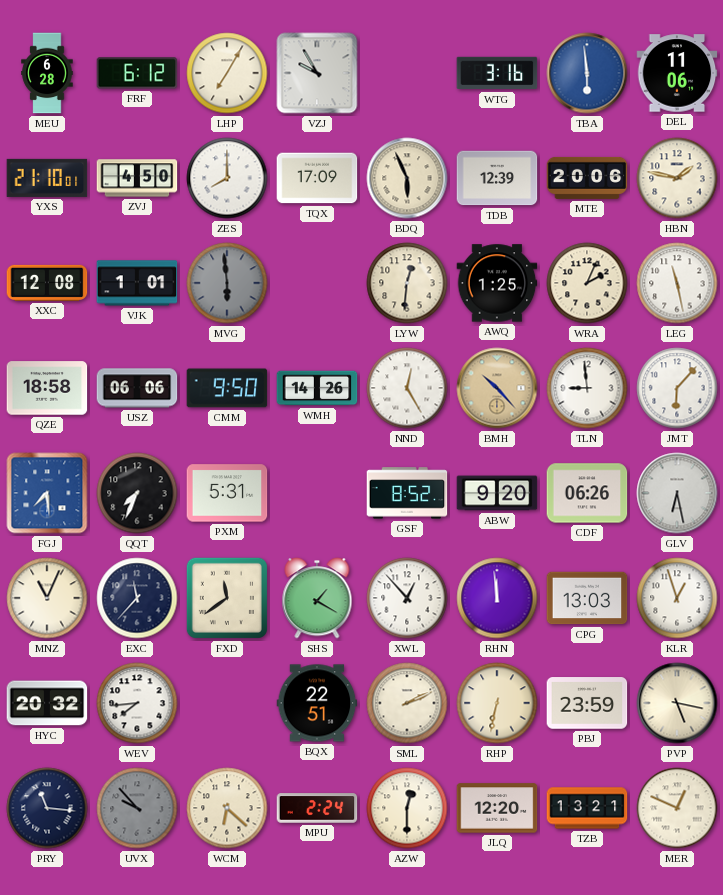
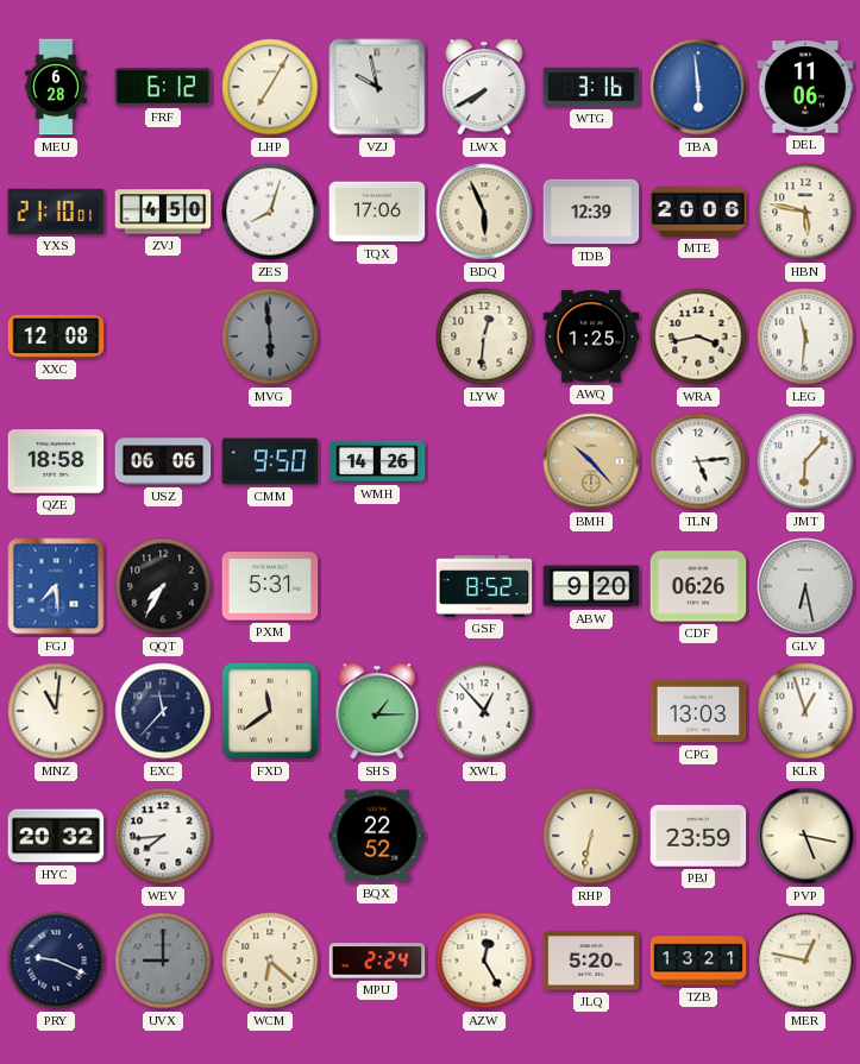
VZJ: 9:55 -> 9:58
LWX: none -> 7:40
ZES: 8:00 -> 8:03
TQX: 17:09 -> 17:06
HBN: 1:47 -> 5:47
VJK: 1:01 -> none
WRA: 2:04 -> 3:43
LEG: 11:28 -> 11:31
NND: 12:25 -> none
TLN: 8:59 -> 5:14
QQT: 7:34 -> 7:35
MNZ: 11:04 -> 11:01
SHS: 1:20 -> 1:15
RHN: 11:59 -> none
BQX: 22:51 -> 22:52
SML: 2:11 -> none
PRY: 11:16 -> 9:19
UVX: 9:53 -> 9:00
AZW: 12:30 -> 12:25
JLQ: 12:20 -> 5:20
MER: 12:49 -> 12:47
